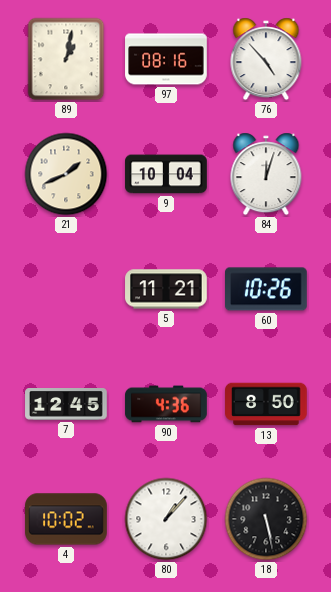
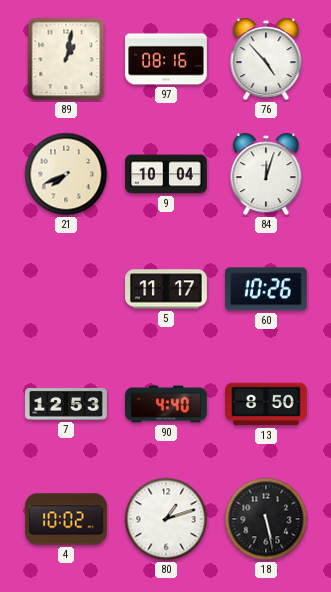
21: 1:41 -> 7:41
5: 11:21 -> 11:17
7: 12:45 -> 12:53
90: 4:36 -> 4:40
80: 1:07 -> 1:12
